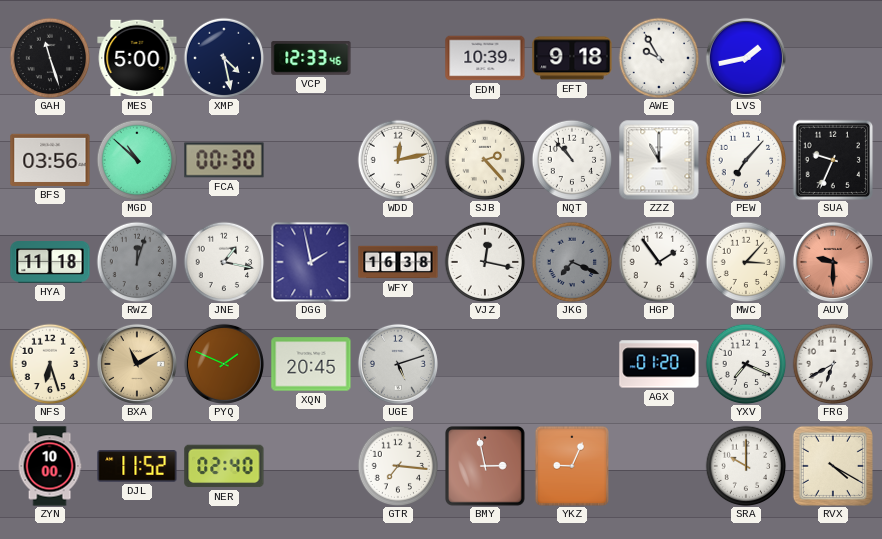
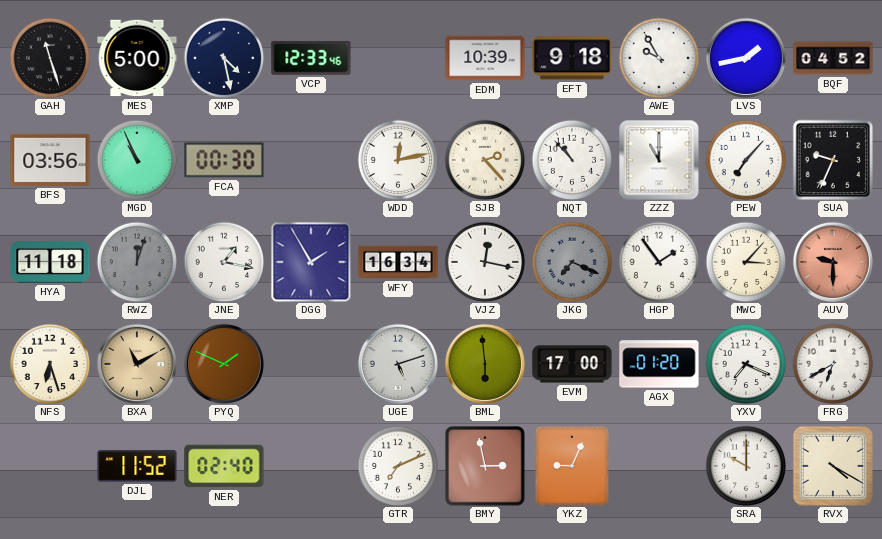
BQF: none -> 04:52
MGD: 10:52 -> 10:56
DGG: 1:58 -> 1:55
WFY: 16:38 -> 16:34
XQN: 20:45 -> none
BML: none -> 5:59
EVM: none -> 17:00
ZYN: 10:00 -> none
GTR: 7:16 -> 7:11
